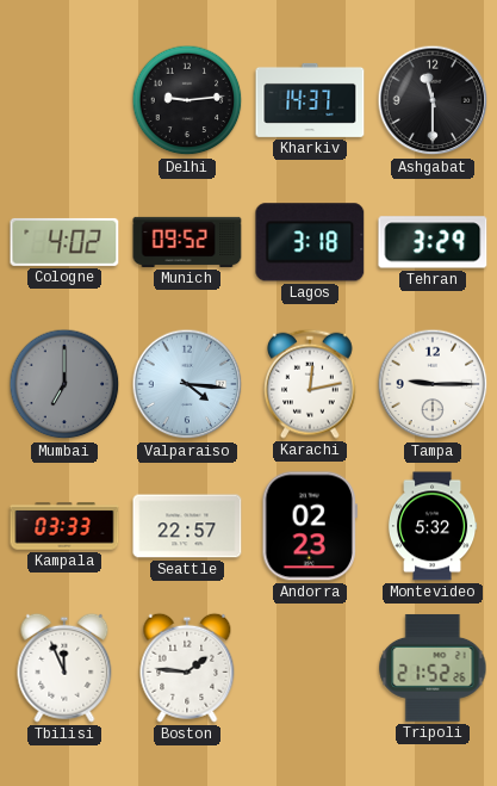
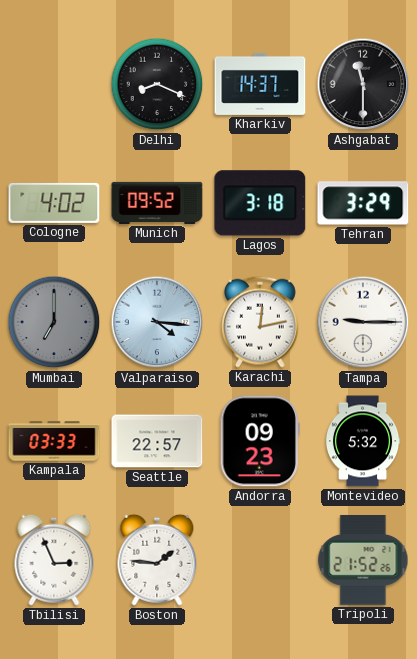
Delhi: 9:14 -> 8:19
Andorra: 02:23 -> 09:23
Tbilisi: 11:56 -> 2:56
